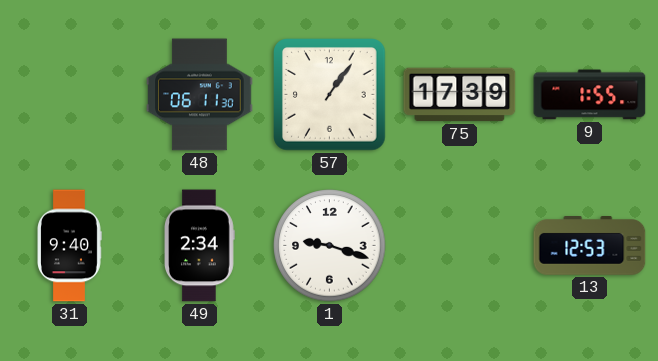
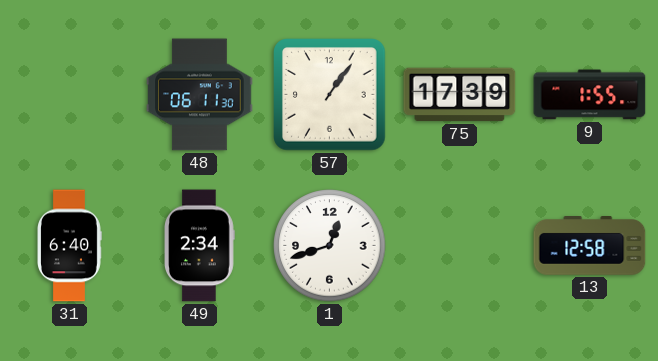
31: 9:40 -> 6:40
1: 9:18 -> 12:42
13: 12:53 -> 12:58
